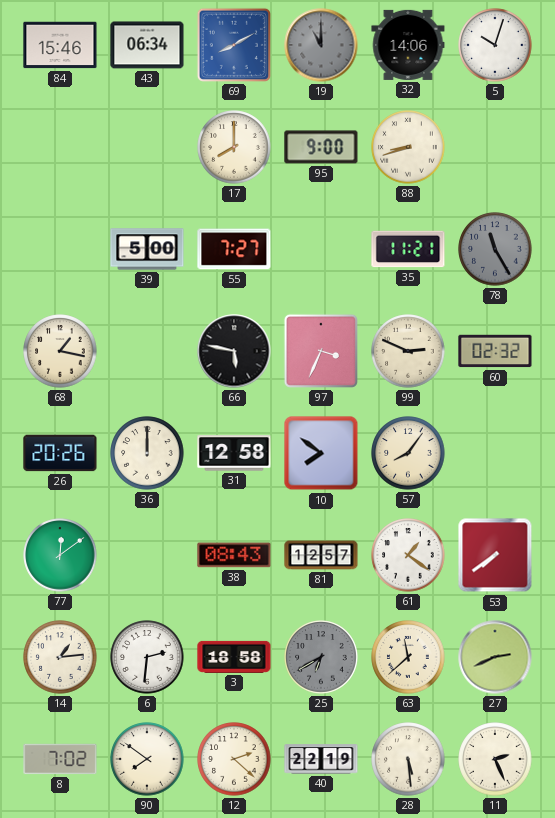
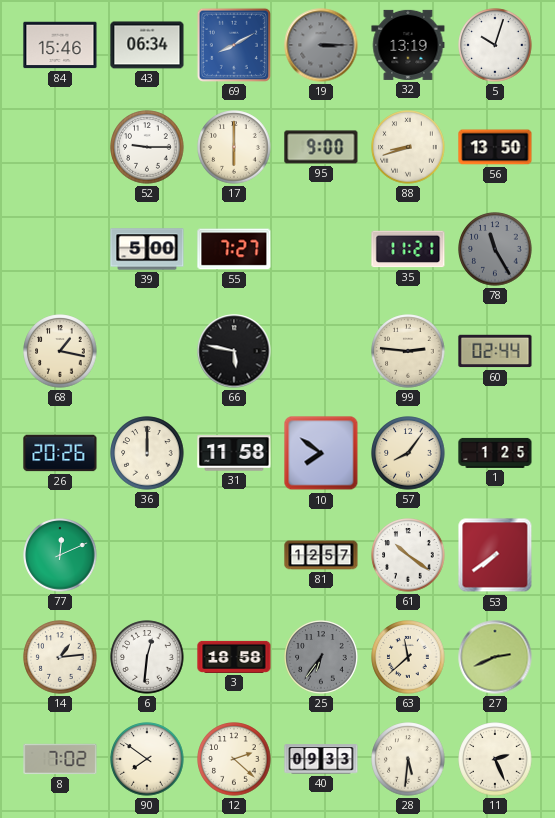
19: 11:00 -> 3:15
32: 14:06 -> 13:19
52: none -> 9:15
17: 8:00 -> 6:00
56: none -> 13:50
97: 3:34 -> none
99: 2:49 -> 2:46
60: 02:32 -> 02:44
31: 12:58 -> 11:58
1: none -> 1:25
77: 12:09 -> 12:11
38: 08:43 -> none
61: 1:21 -> 10:21
6: 2:31 -> 12:31
25: 6:40 -> 6:36
40: 22:19 -> 09:33
28: 5:29 -> 5:31
